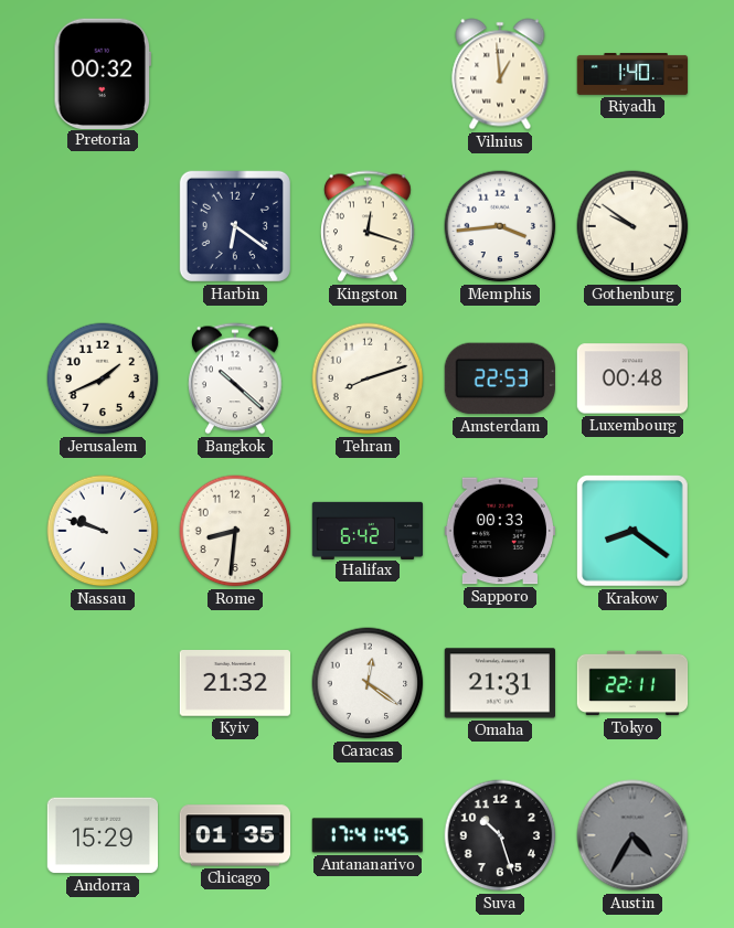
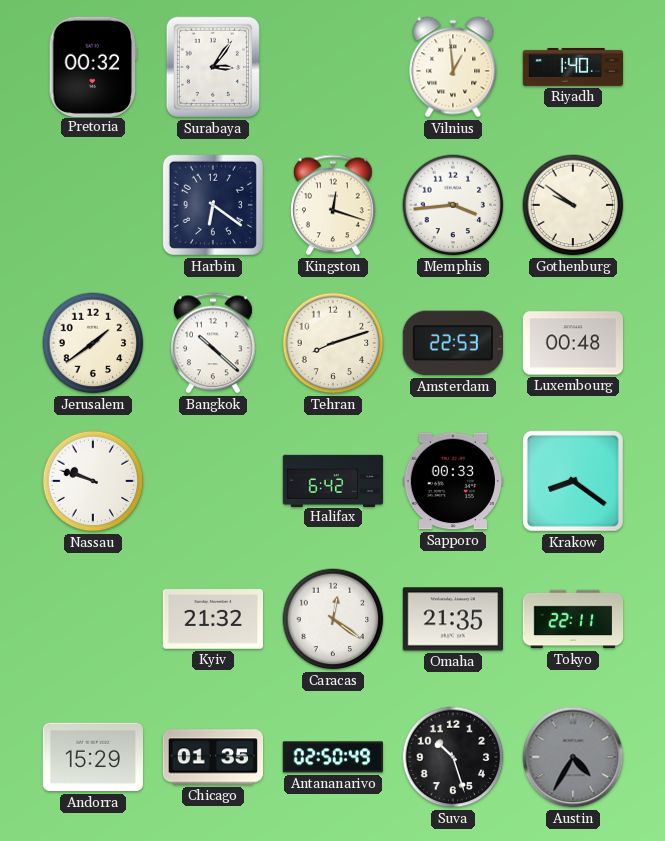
Surabaya: none -> 3:06
Jerusalem: 1:41 -> 1:39
Rome: 8:31 -> none
Omaha: 21:31 -> 21:35
Antananarivo: 17:41 -> 02:50
